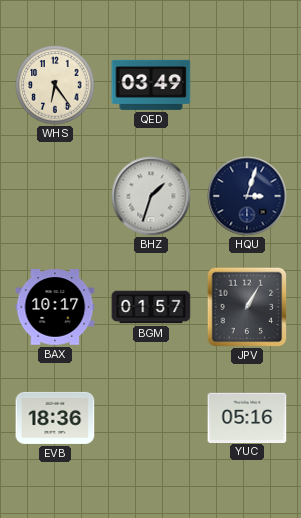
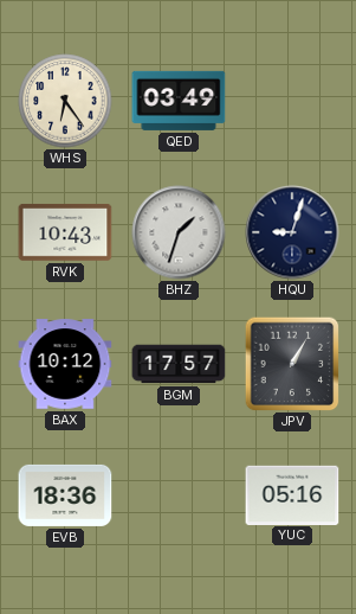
RVK: none -> 10:43
HQU: 3:03 -> 9:03
BAX: 10:17 -> 10:12
BGM: 01:57 -> 17:57
